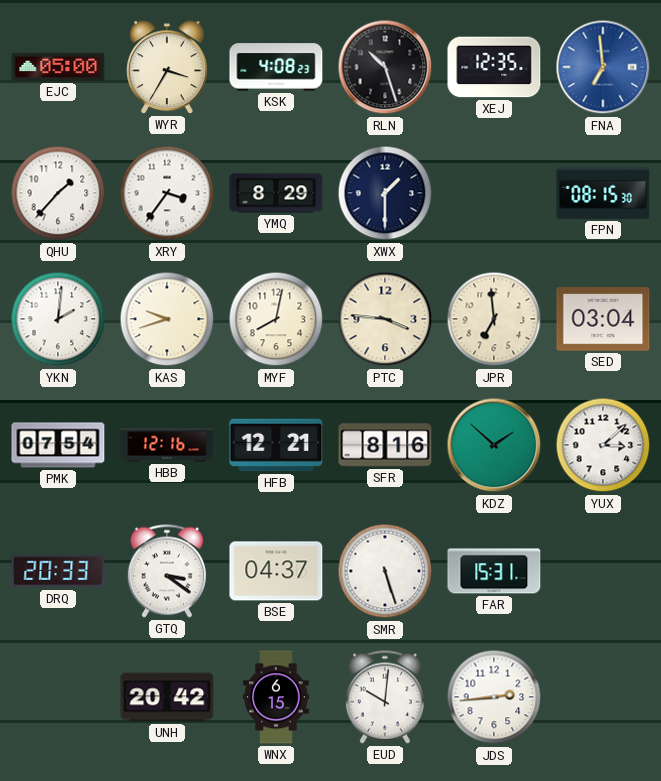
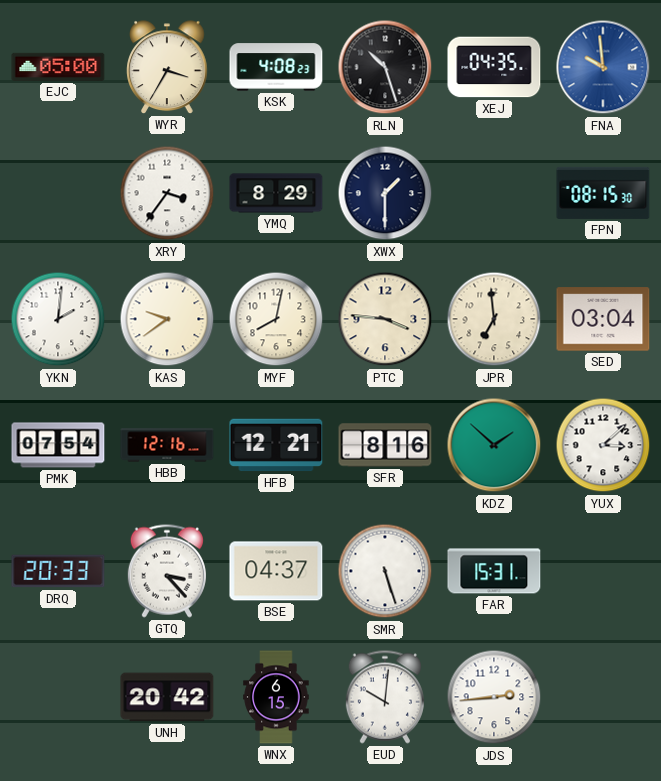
XEJ: 12:35 -> 04:35
FNA: 6:59 -> 9:59
QHU: 1:37 -> none
KAS: 9:42 -> 9:39
GTQ: 3:21 -> 3:23
